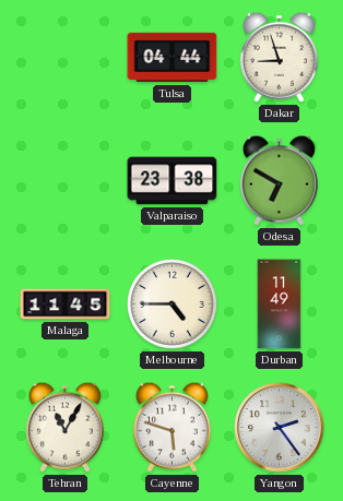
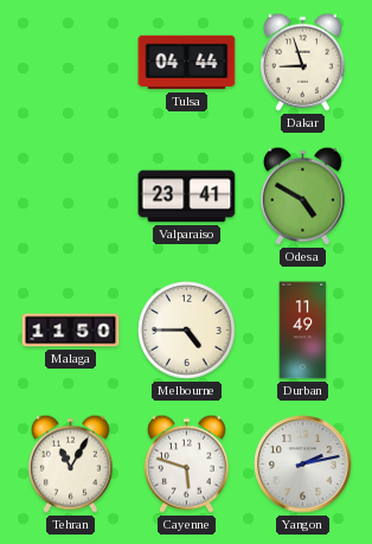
Valparaiso: 23:38 -> 23:41
Odesa: 6:50 -> 4:50
Malaga: 11:45 -> 11:50
Yangon: 2:24 -> 2:13
